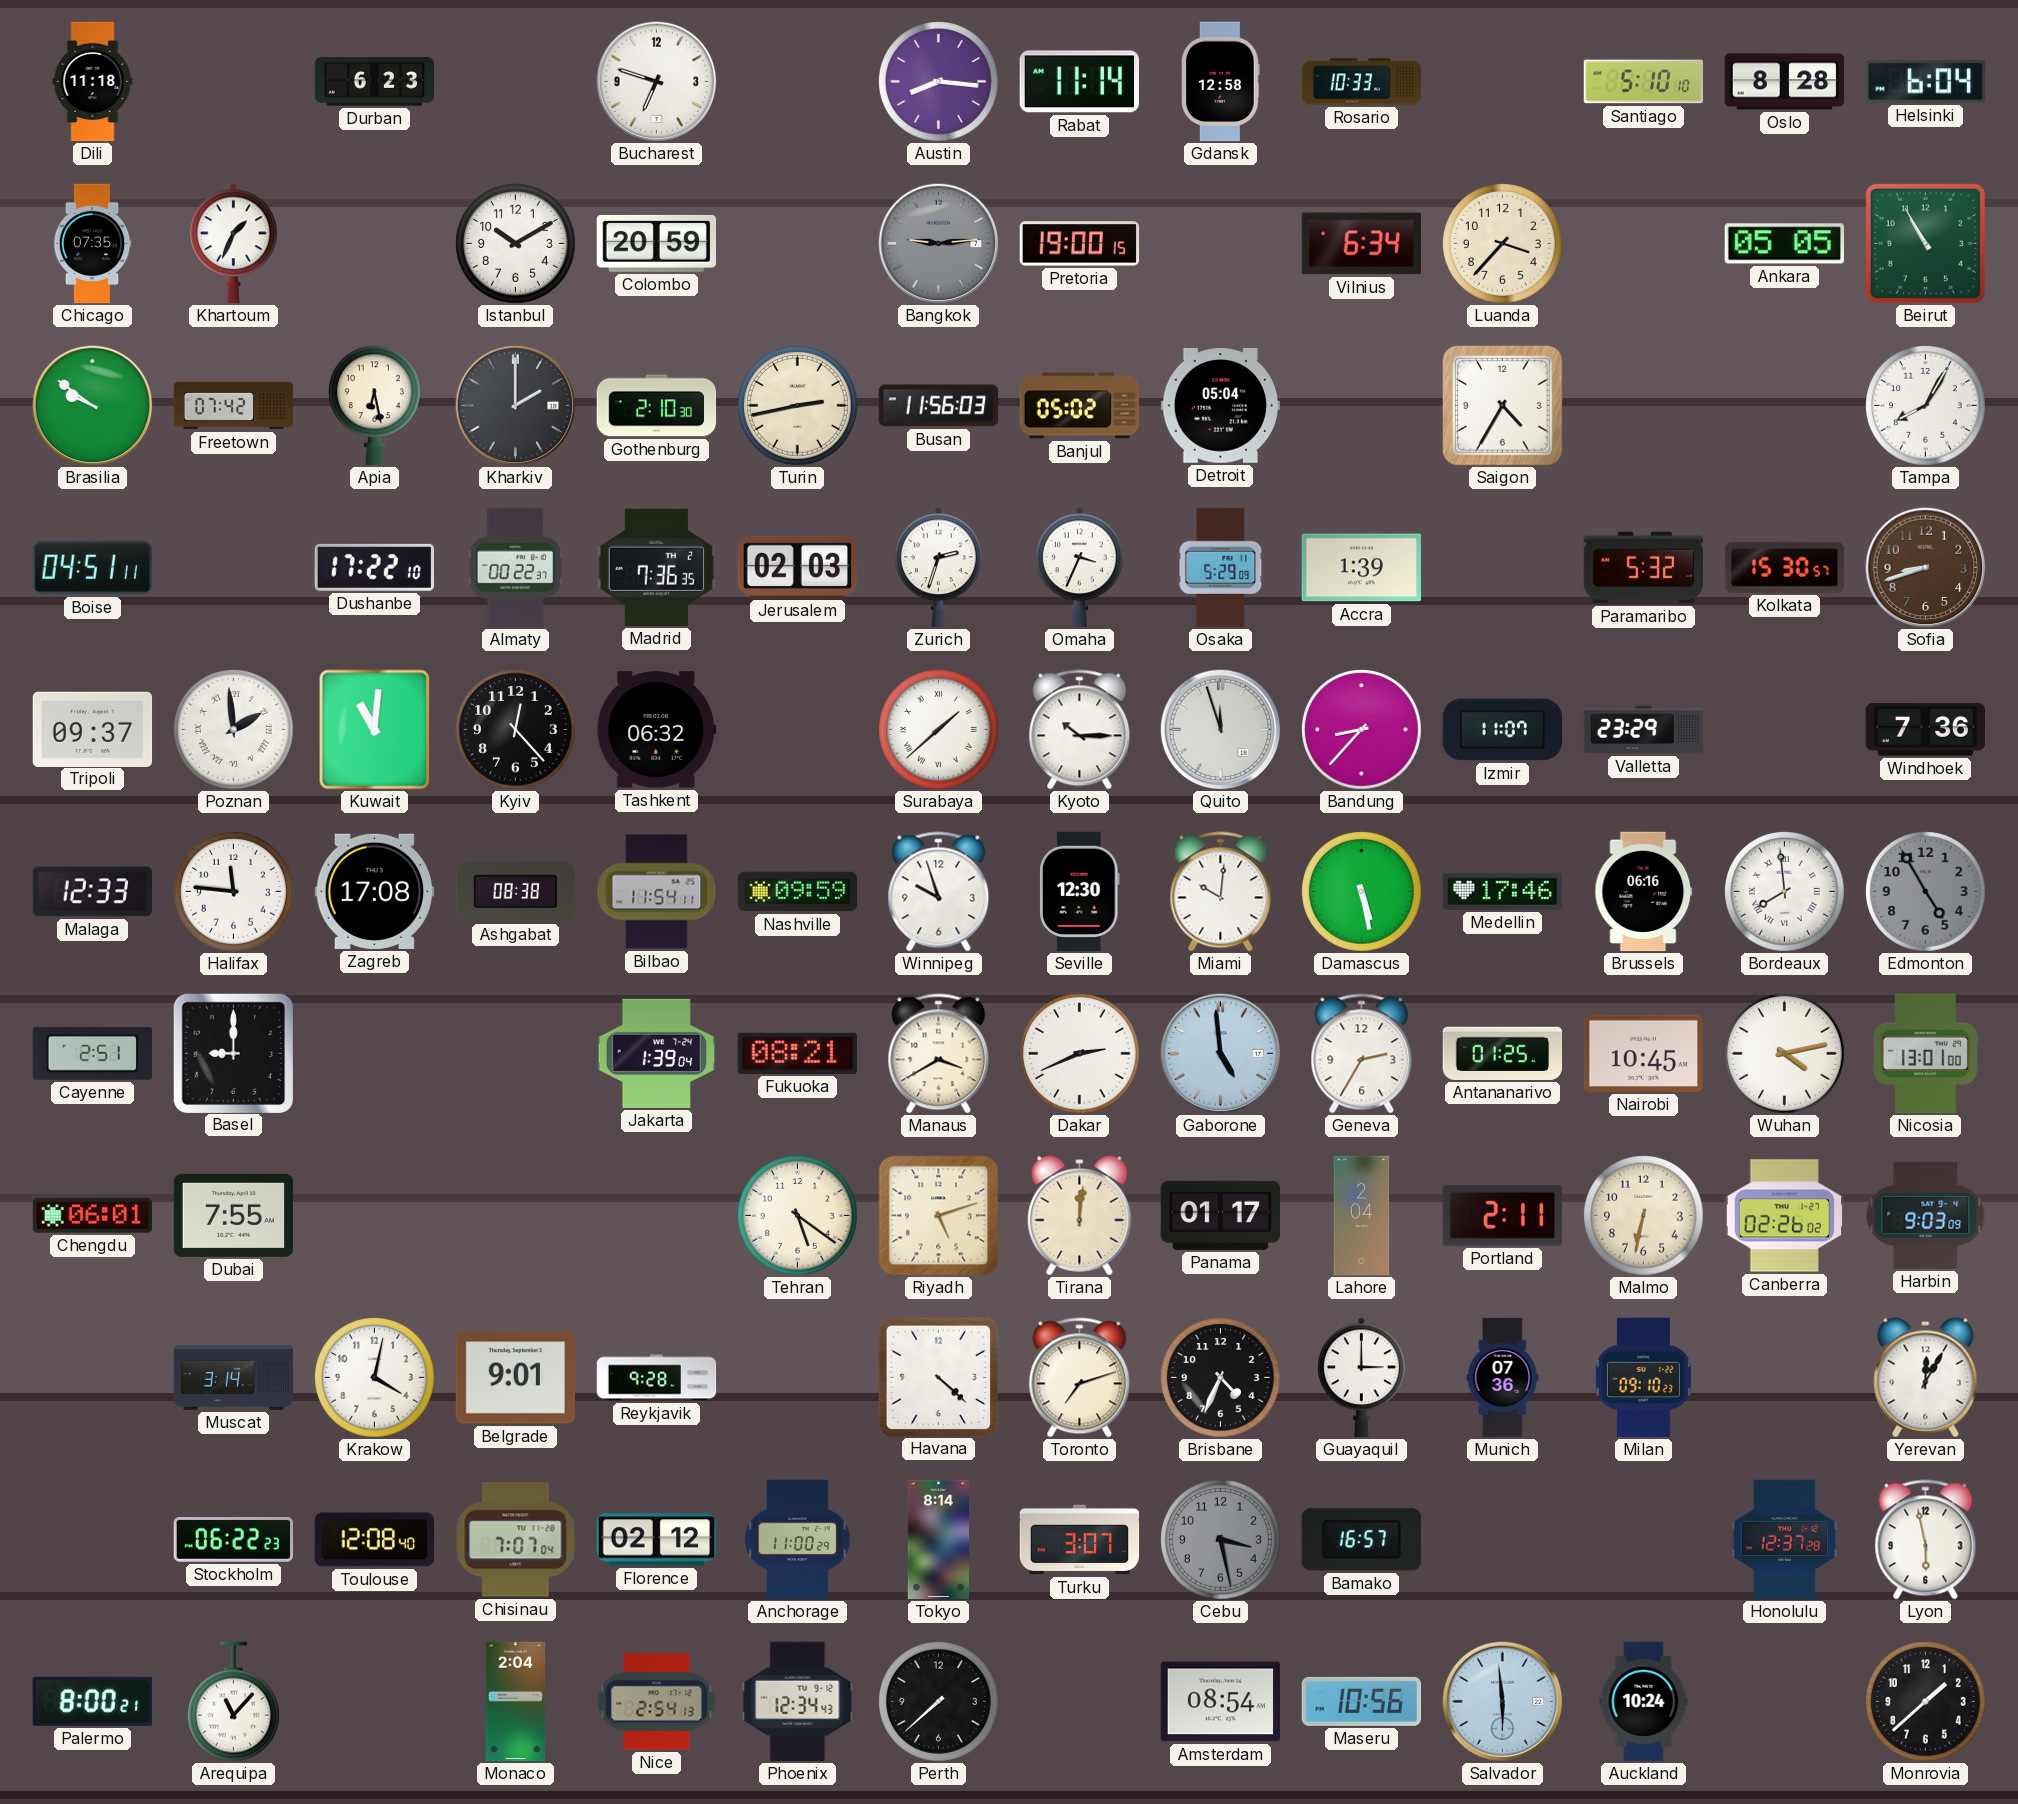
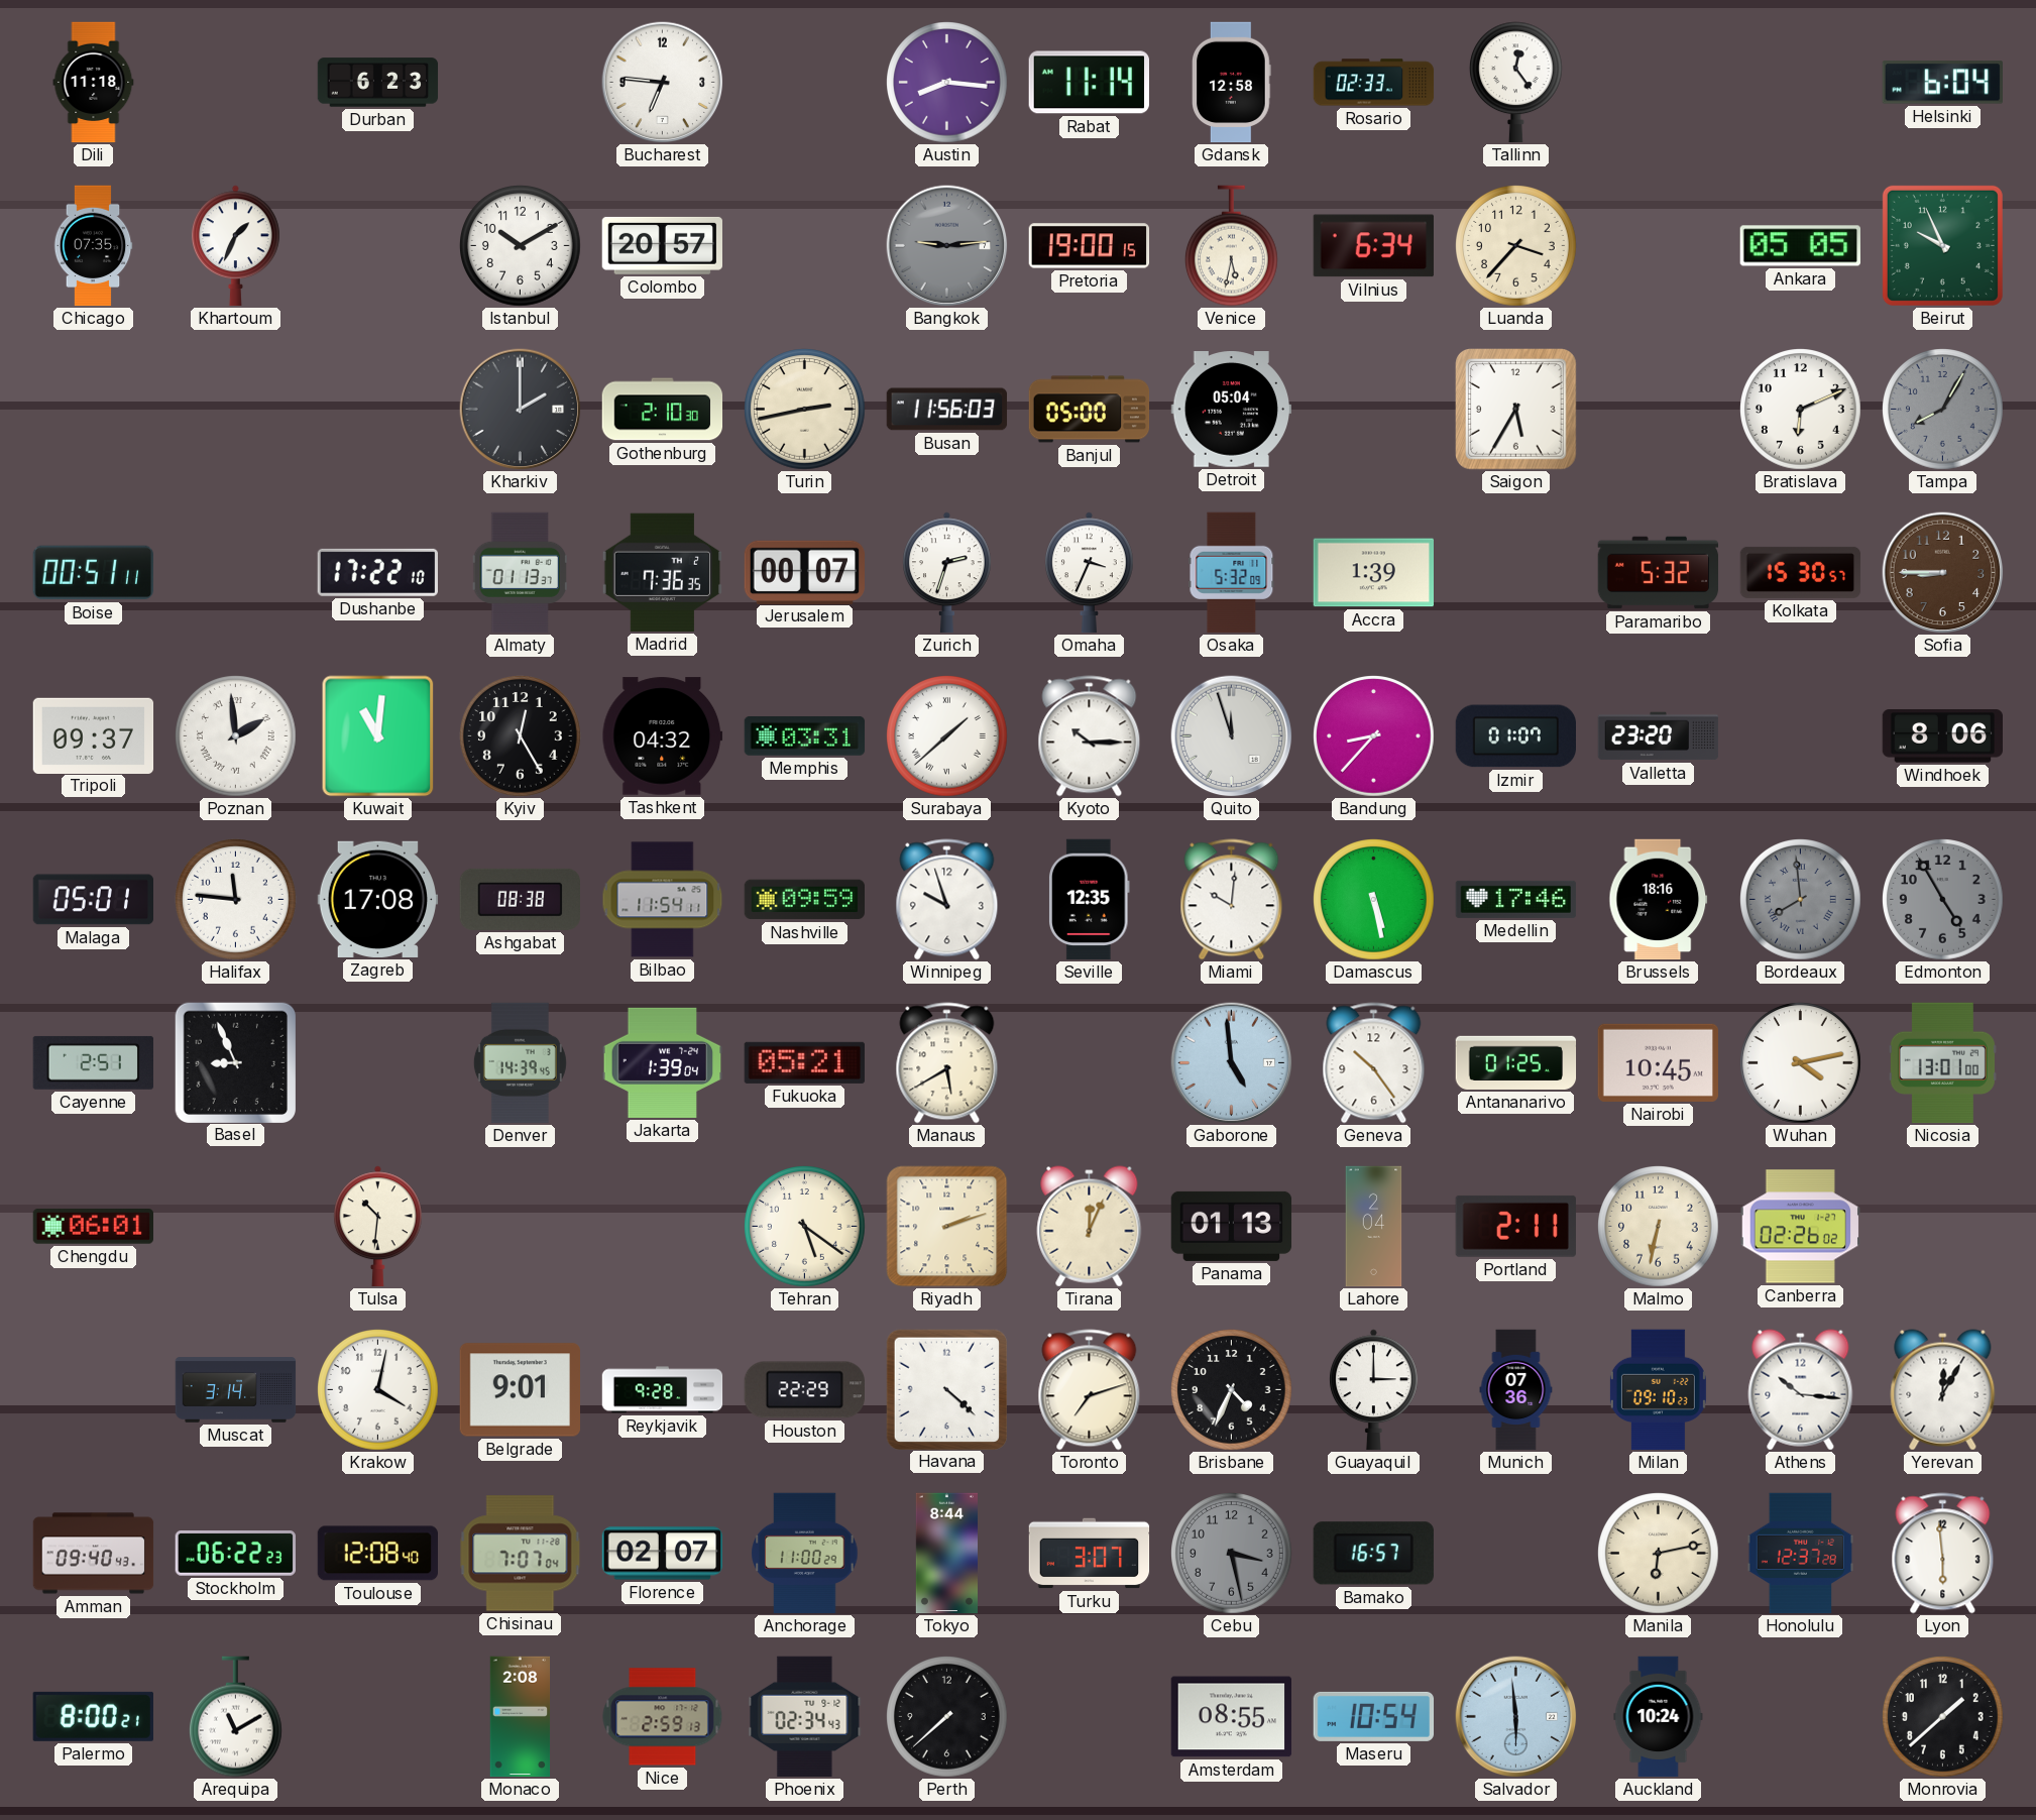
Bucharest: 6:48 -> 6:46
Rosario: 10:33 -> 02:33
Tallinn: none -> 12:24
Santiago: 5:10 -> none
Oslo: 8:28 -> none
Colombo: 20:59 -> 20:57
Venice: none -> 5:32
Beirut: 10:55 -> 9:56
Brasilia: 9:51 -> none
Freetown: 07:42 -> none
Apia: 6:28 -> none
Banjul: 05:02 -> 05:00
Saigon: 4:35 -> 5:35
Bratislava: none -> 6:11
Tampa dial: white -> grey
Boise: 04:51 -> 00:51
Almaty: 00:22 -> 01:13
Jerusalem: 02:03 -> 00:07
Osaka: 5:29 -> 5:32
Sofia: 8:42 -> 8:45
Kyiv: 12:23 -> 12:25
Tashkent: 06:32 -> 04:32
Memphis: none -> 03:31
Izmir: 11:07 -> 01:07
Valletta: 23:29 -> 23:20
Windhoek: 7:36 -> 8:06
Malaga: 12:33 -> 05:01
Seville: 12:30 -> 12:35
Brussels: 06:16 -> 18:16
Bordeaux dial: white -> grey
Basel: 9:00 -> 8:56
Denver: none -> 14:39
Fukuoka: 08:21 -> 05:21
Manaus: 3:40 -> 5:40
Dakar: 2:41 -> none
Geneva: 2:35 -> 10:24
Dubai: 7:55 -> none
Tulsa: none -> 10:31
Riyadh: 5:12 -> 2:12
Tirana: 12:01 -> 12:04
Panama: 01:17 -> 01:13
Harbin: 9:03 -> none
Houston: none -> 22:29
Athens: none -> 10:16
Amman: none -> 09:40
Florence: 02:12 -> 02:07
Tokyo: 8:14 -> 8:44
Manila: none -> 6:13
Lyon: 5:58 -> 5:59
Arequipa: 11:07 -> 11:10
Monaco: 2:04 -> 2:08
Nice: 2:54 -> 2:59
Phoenix: 12:34 -> 02:34
Amsterdam: 08:54 -> 08:55
Maseru: 10:56 -> 10:54
